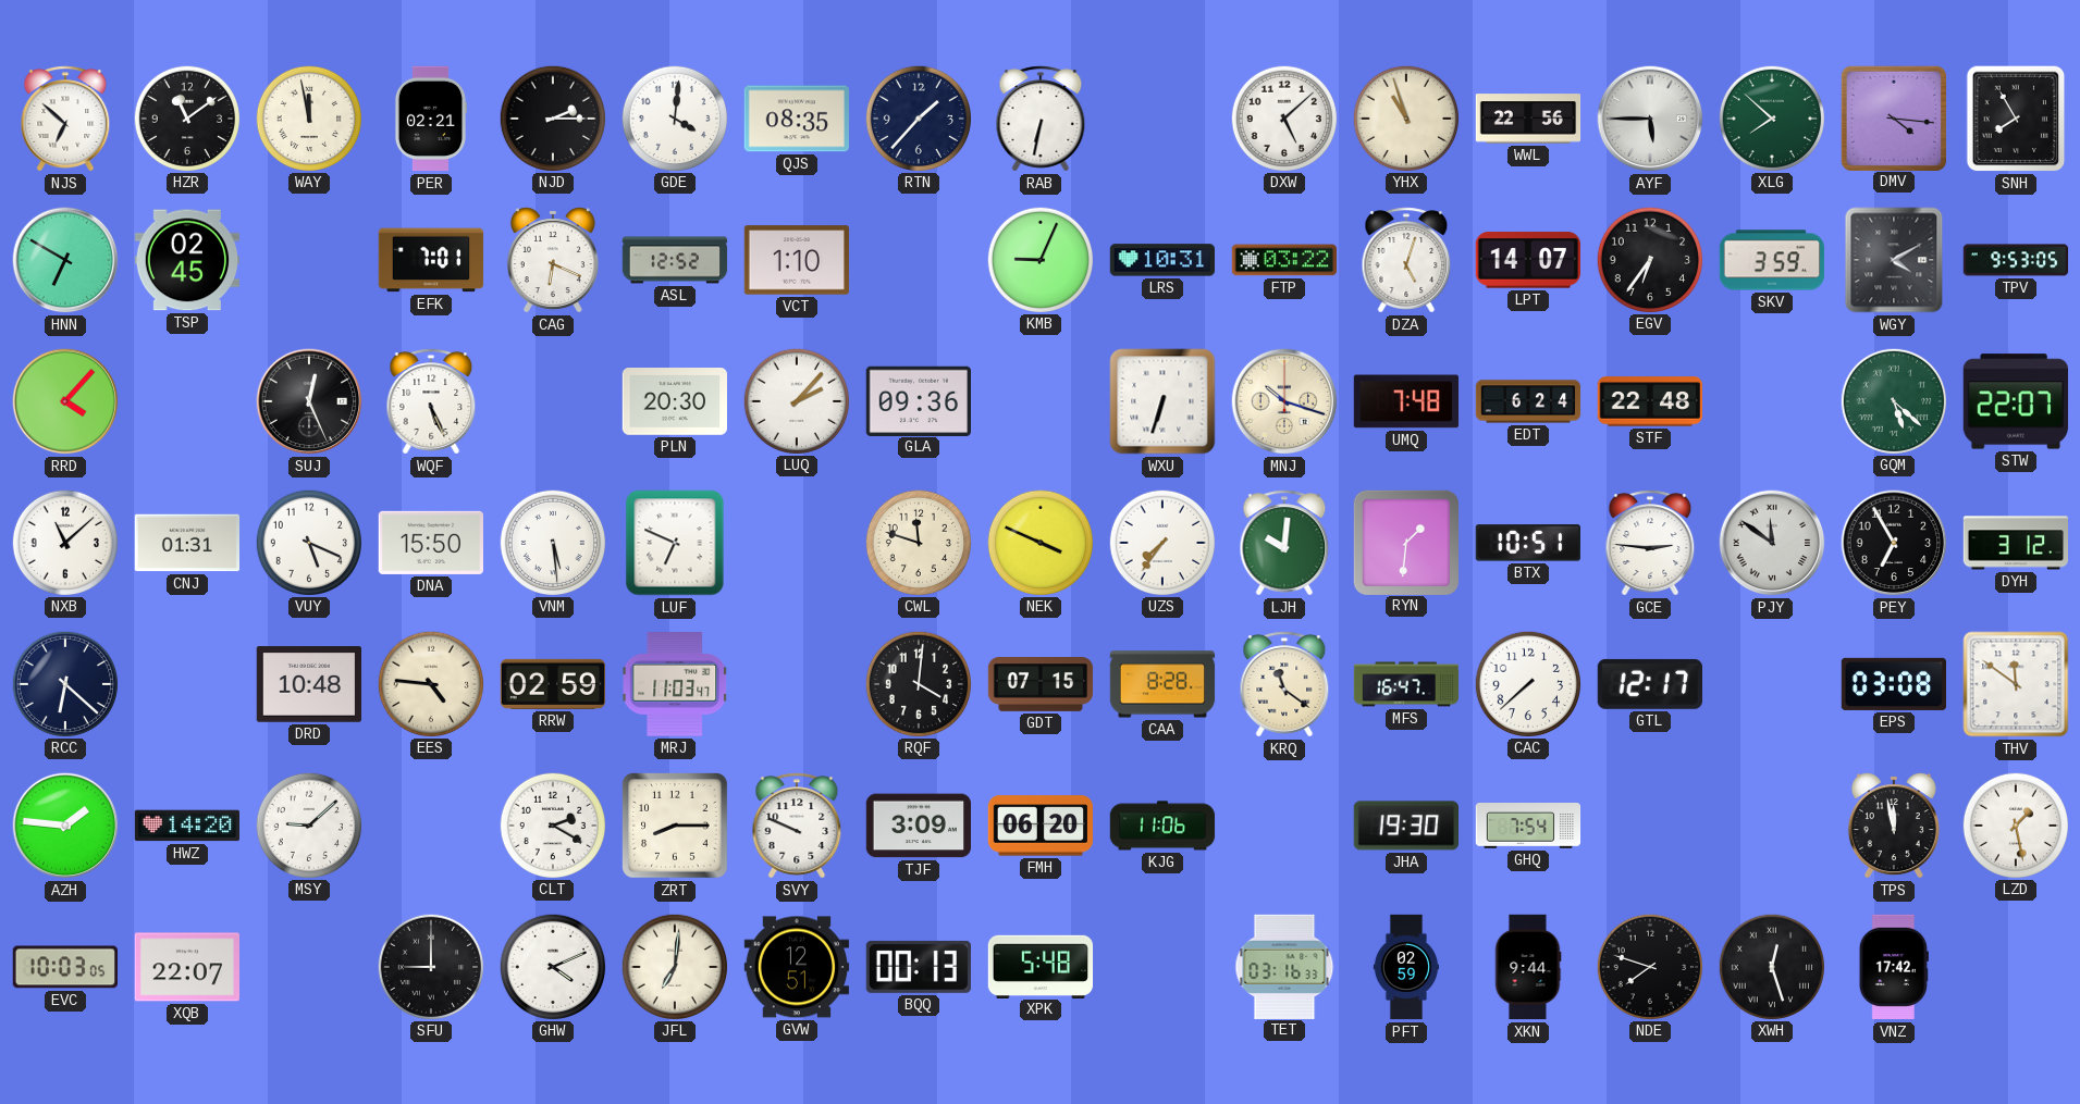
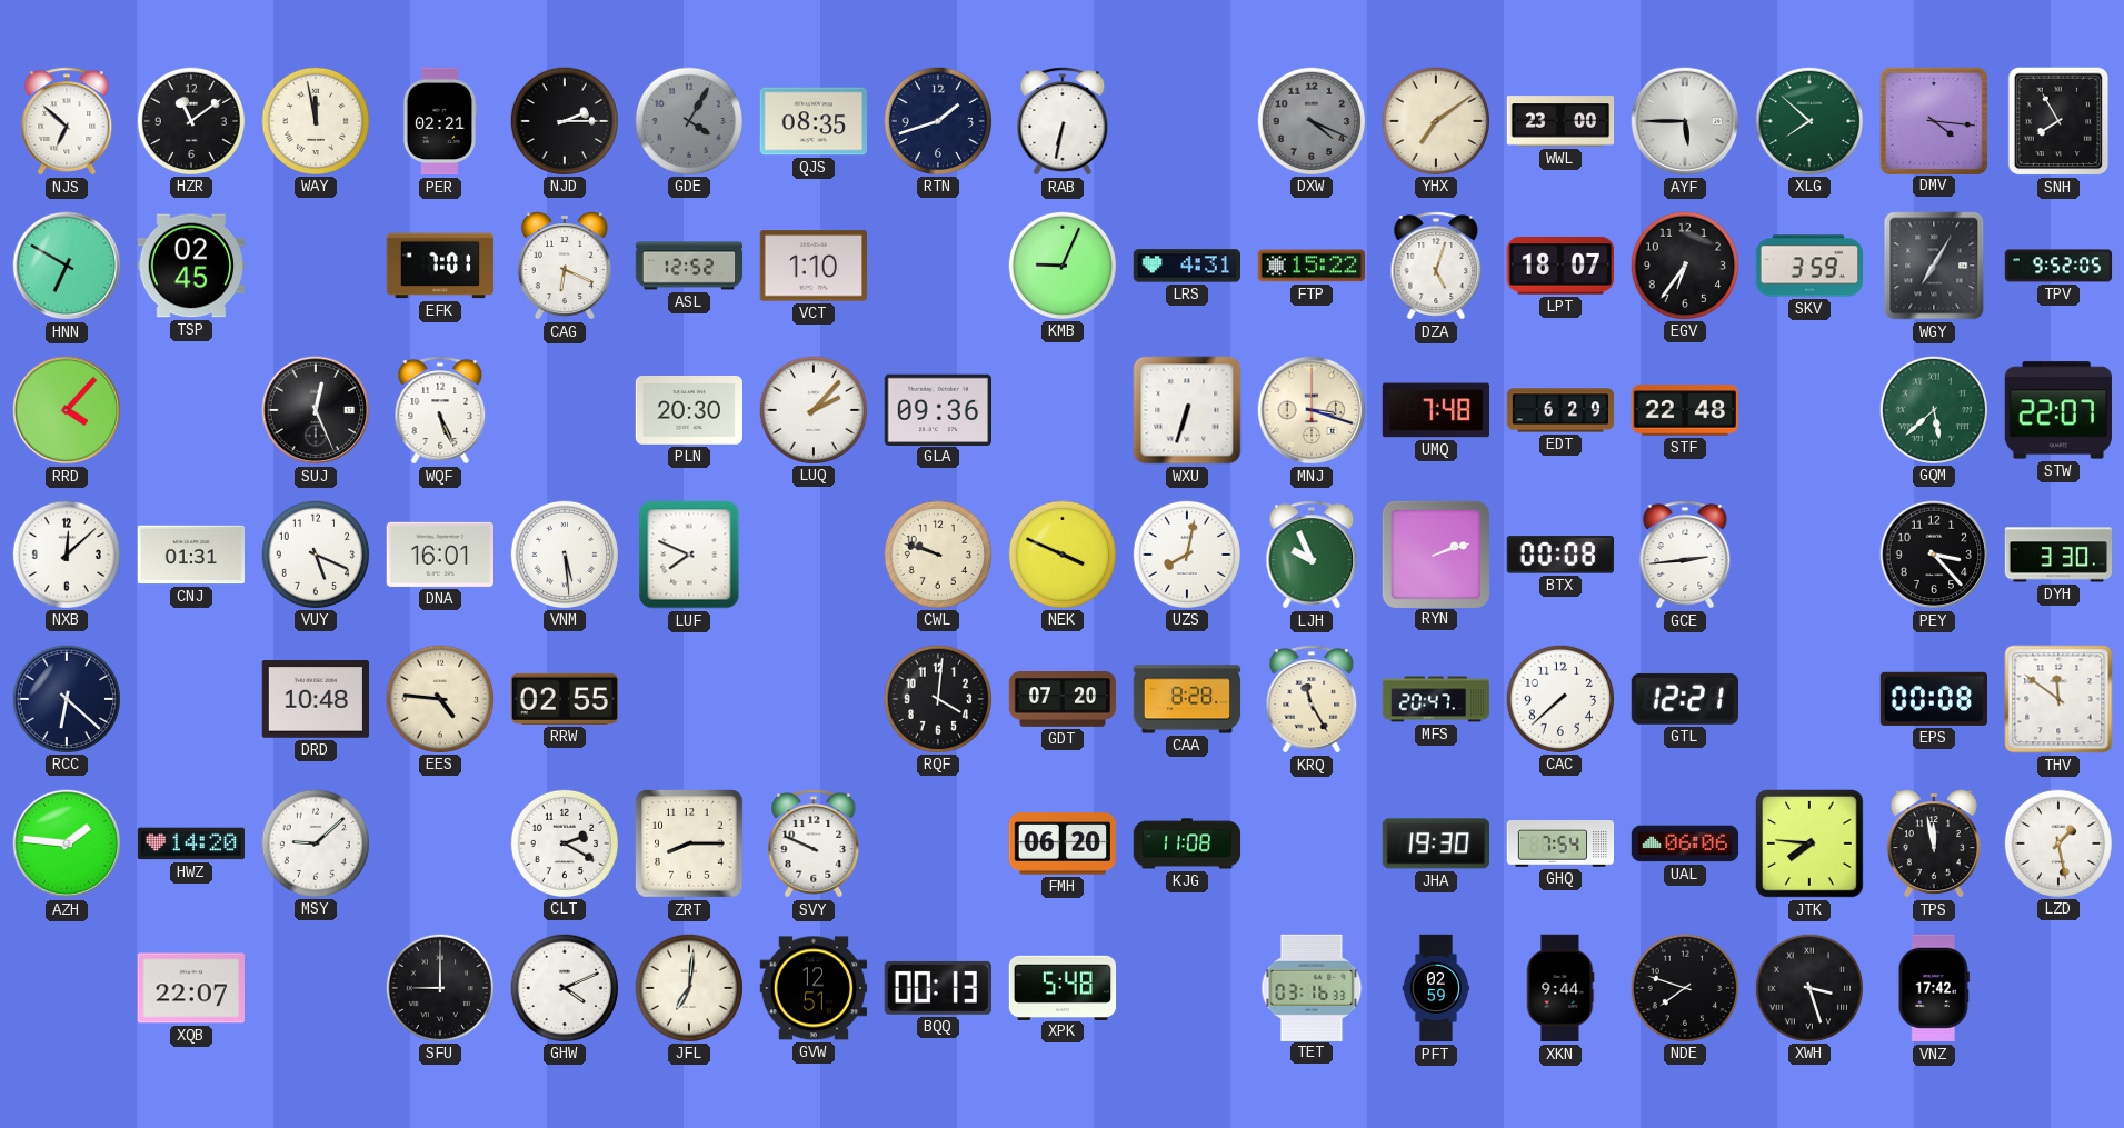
GDE: 4:01 -> 4:05
GDE dial: white -> grey
RTN: 1:37 -> 1:42
DXW: 5:08 -> 4:19
DXW dial: white -> grey
YHX: 10:57 -> 7:09
WWL: 22:56 -> 23:00
LRS: 10:31 -> 4:31
FTP: 03:22 -> 15:22
LPT: 14:07 -> 18:07
WGY: 4:10 -> 7:05
TPV: 9:53 -> 9:52
MNJ: 10:18 -> 3:18
EDT: 6:24 -> 6:29
GQM: 5:22 -> 5:38
NXB: 11:08 -> 12:08
DNA: 15:50 -> 16:01
LUF: 6:49 -> 7:49
CWL: 11:48 -> 9:48
UZS: 7:36 -> 8:02
LJH: 10:01 -> 9:56
RYN: 1:31 -> 2:12
BTX: 10:51 -> 00:08
GCE: 2:46 -> 2:44
PJY: 11:51 -> none
PEY: 6:55 -> 3:23
DYH: 3:12 -> 3:30
RRW: 02:59 -> 02:55
MRJ: 11:03 -> none
GDT: 07:15 -> 07:20
KRQ: 11:21 -> 11:25
MFS: 16:47 -> 20:47
GTL: 12:17 -> 12:21
EPS: 03:08 -> 00:08
TJF: 3:09 -> none
KJG: 11:06 -> 11:08
UAL: none -> 06:06
JTK: none -> 7:46
EVC: 10:03 -> none
XWH: 12:27 -> 3:27
